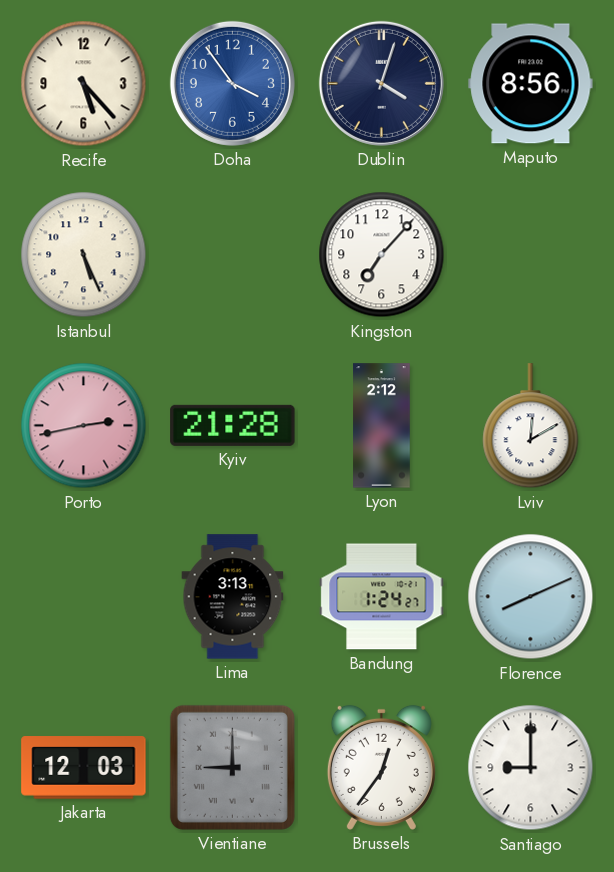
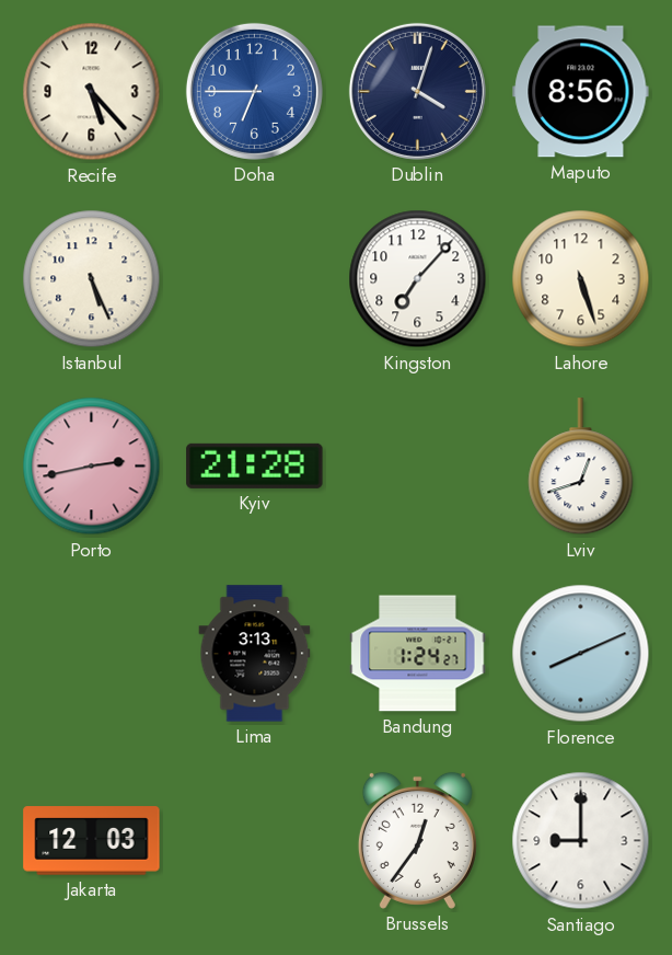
Doha: 3:54 -> 6:45
Lahore: none -> 5:27
Lyon: 2:12 -> none
Lviv: 12:10 -> 12:42
Vientiane: 9:00 -> none
